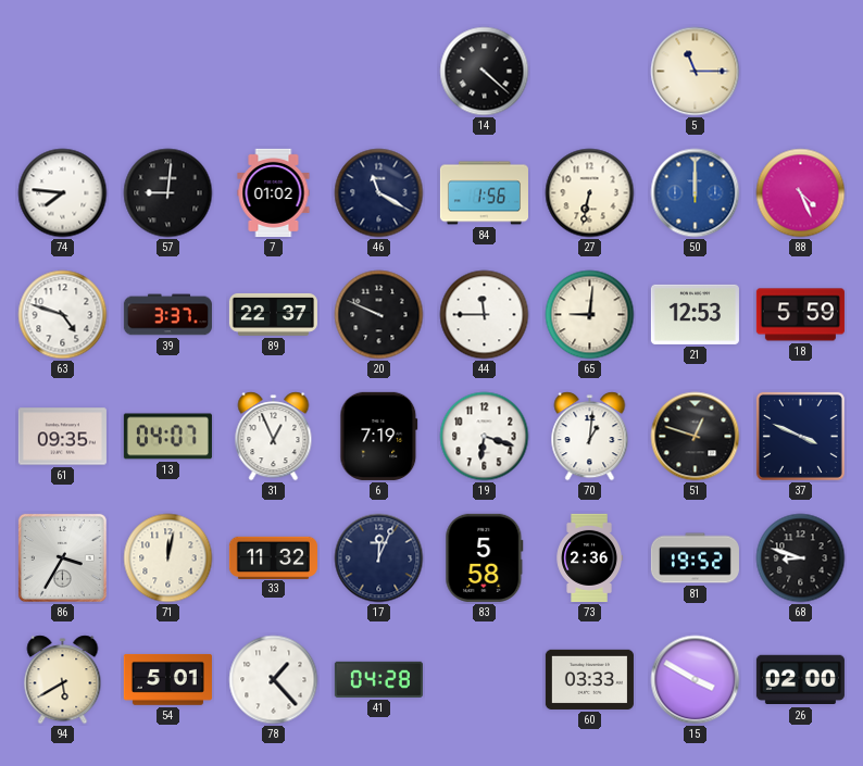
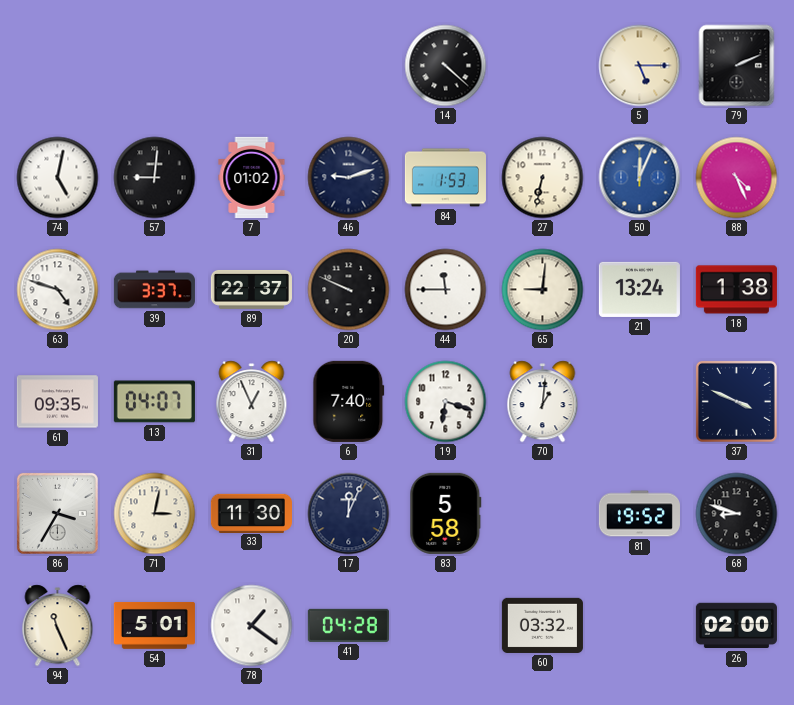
5: 11:15 -> 5:15
79: none -> 2:11
74: 7:46 -> 5:02
46: 11:20 -> 9:12
84: 1:56 -> 1:53
50: 12:00 -> 12:04
21: 12:53 -> 13:24
18: 5:59 -> 1:38
6: 7:19 -> 7:40
51: 12:48 -> none
71: 12:02 -> 3:02
33: 11:32 -> 11:30
73: 2:36 -> none
94: 5:40 -> 11:26
78: 1:23 -> 1:21
60: 03:33 -> 03:32
15: 3:50 -> none
